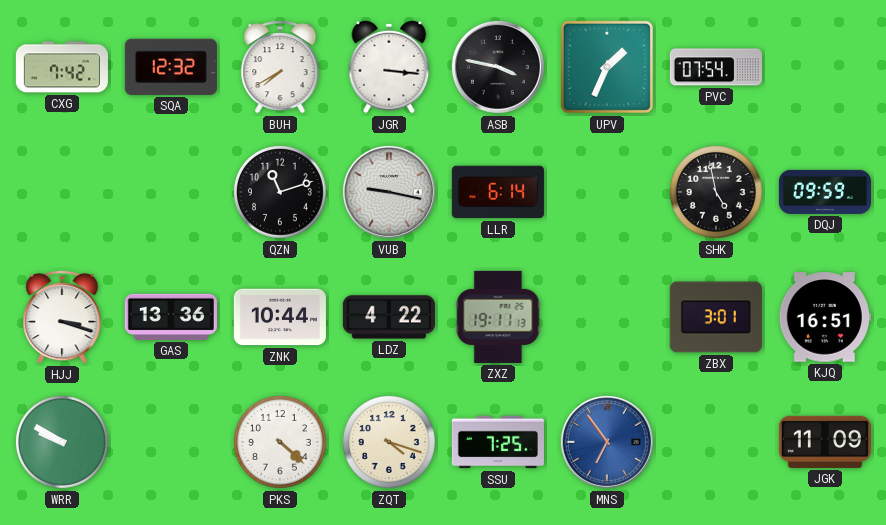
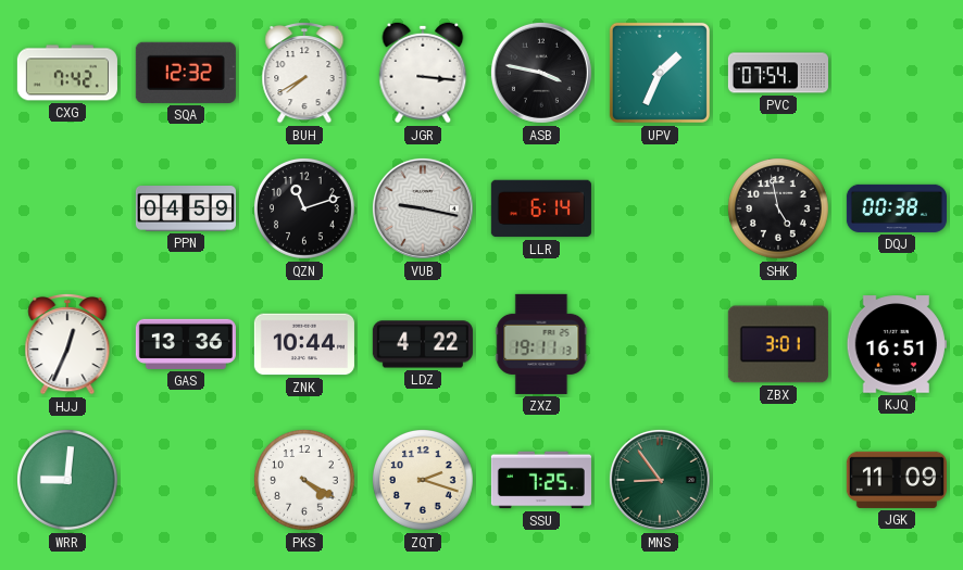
PPN: none -> 04:59
DQJ: 09:59 -> 00:38
HJJ: 3:18 -> 12:34
WRR: 9:50 -> 9:01
PKS: 4:22 -> 4:20
ZQT: 4:18 -> 2:18
MNS: 6:54 -> 8:54
MNS dial: blue -> green
